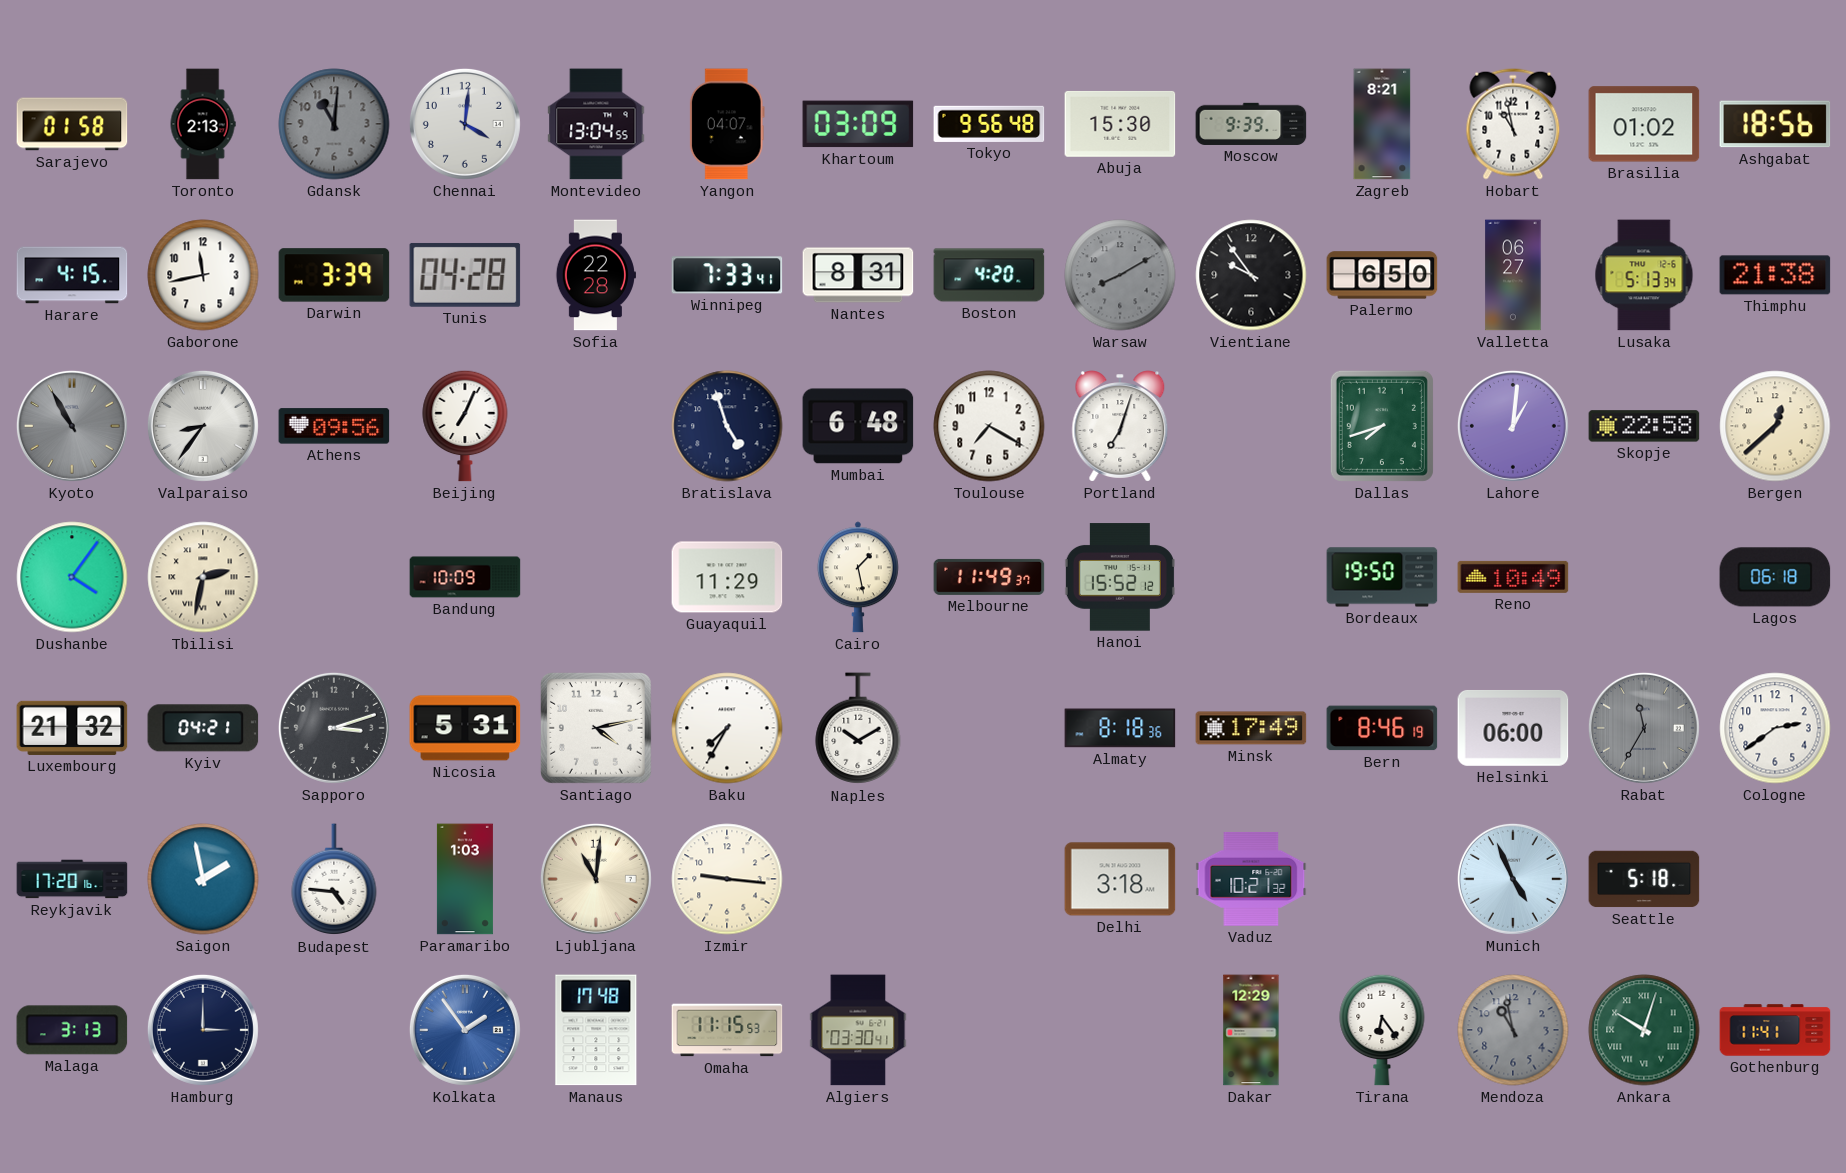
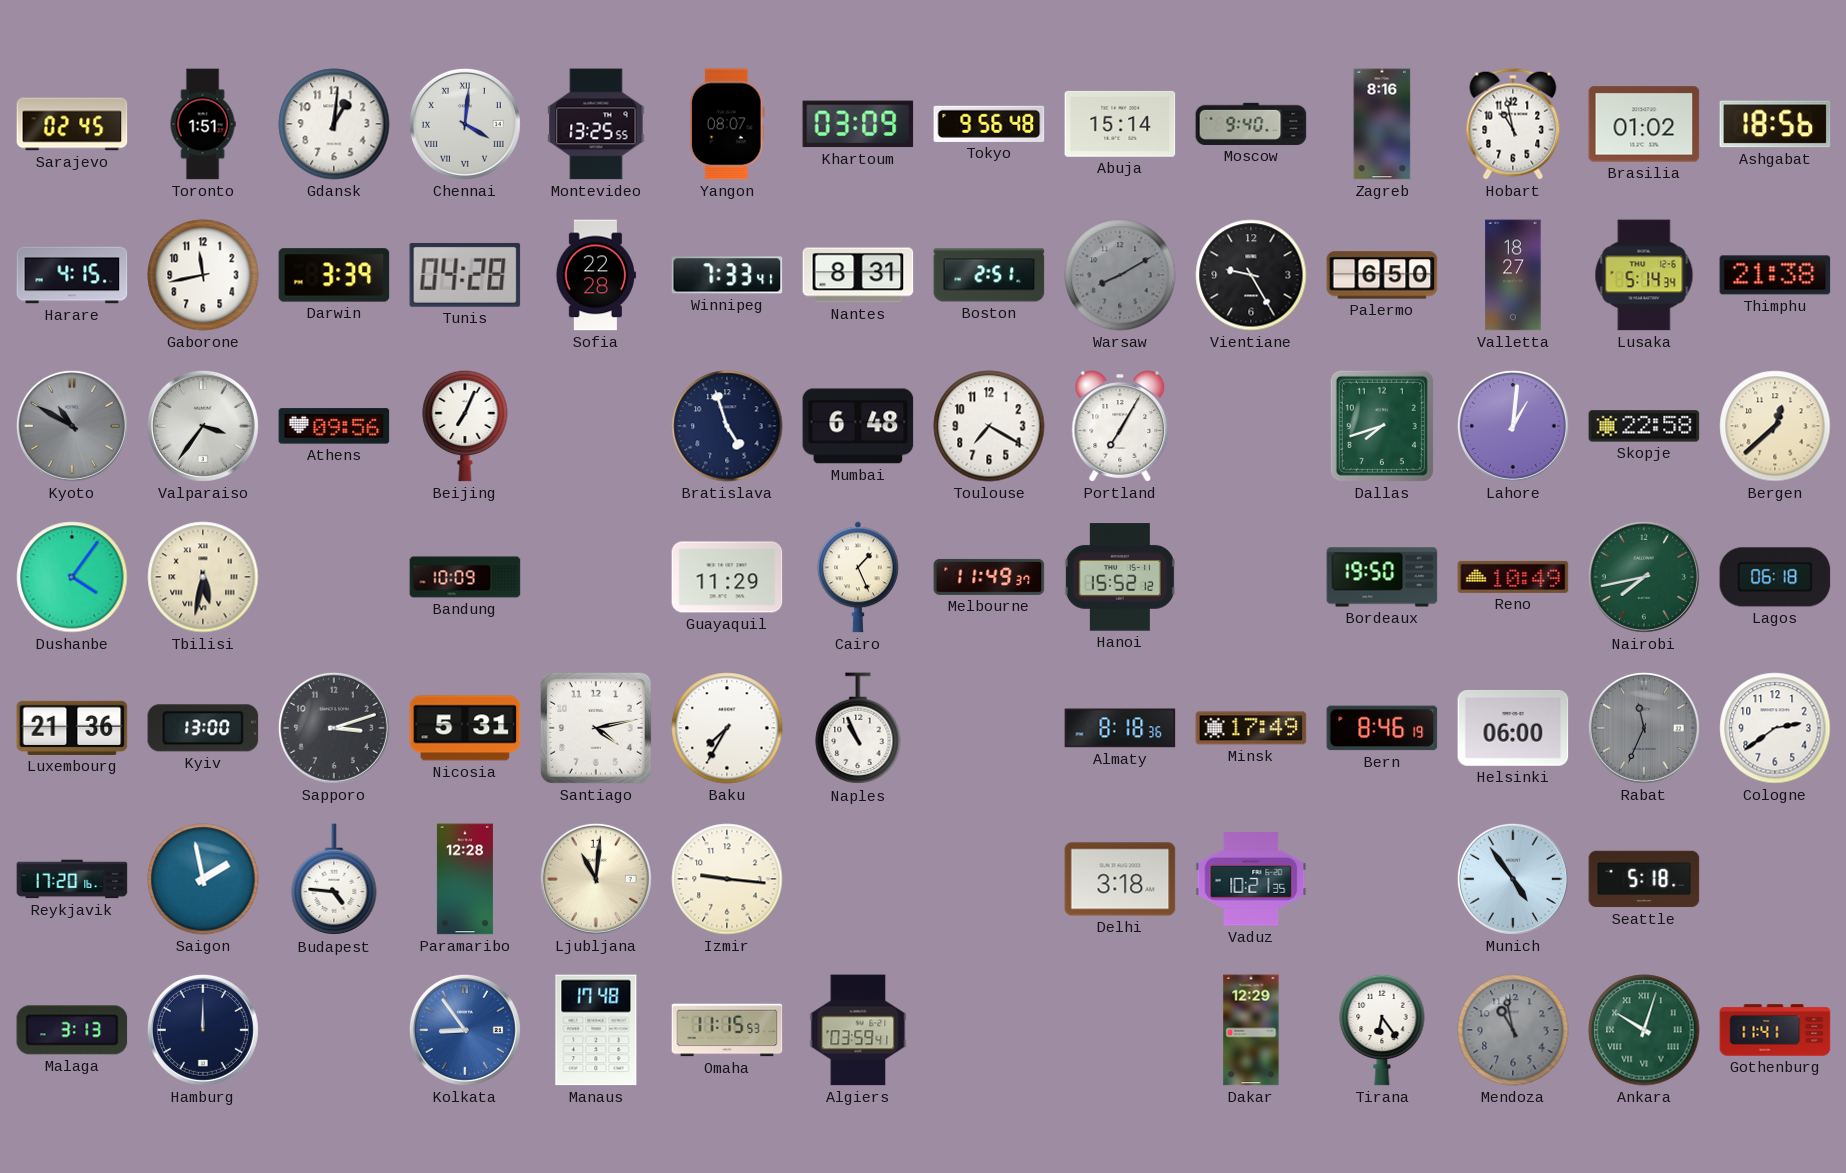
Sarajevo: 01:58 -> 02:45
Toronto: 2:13 -> 1:51
Gdansk: 11:01 -> 1:01
Gdansk dial: grey -> white
Chennai numerals: Arabic -> Roman
Montevideo: 13:04 -> 13:25
Yangon: 04:07 -> 08:07
Abuja: 15:30 -> 15:14
Moscow: 9:39 -> 9:40
Zagreb: 8:21 -> 8:16
Boston: 4:20 -> 2:51
Vientiane: 9:54 -> 9:25
Valletta: 06:27 -> 18:27
Lusaka: 5:13 -> 5:14
Kyoto: 10:55 -> 10:50
Valparaiso: 8:36 -> 3:36
Portland: 7:03 -> 7:05
Tbilisi: 2:32 -> 5:32
Cairo: 1:28 -> 1:26
Nairobi: none -> 7:43
Luxembourg: 21:32 -> 21:36
Kyiv: 04:21 -> 13:00
Naples: 10:10 -> 10:56
Rabat: 11:35 -> 11:34
Paramaribo: 1:03 -> 12:28
Vaduz: 10:21:32 -> 10:21:35
Munich: 4:56 -> 4:54
Hamburg: 3:00 -> 12:00
Kolkata: 1:54 -> 8:54
Algiers: 03:30 -> 03:59
